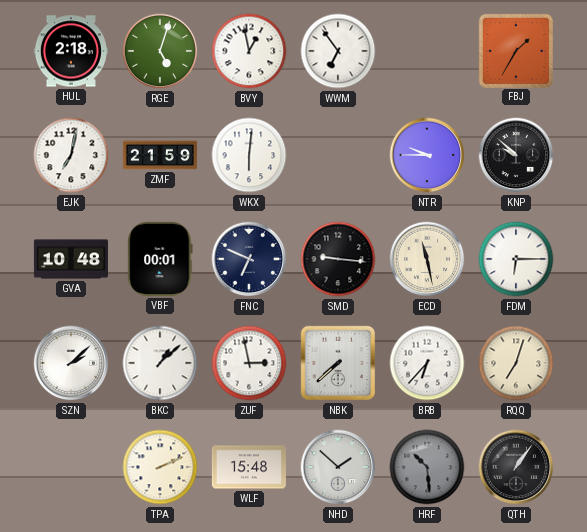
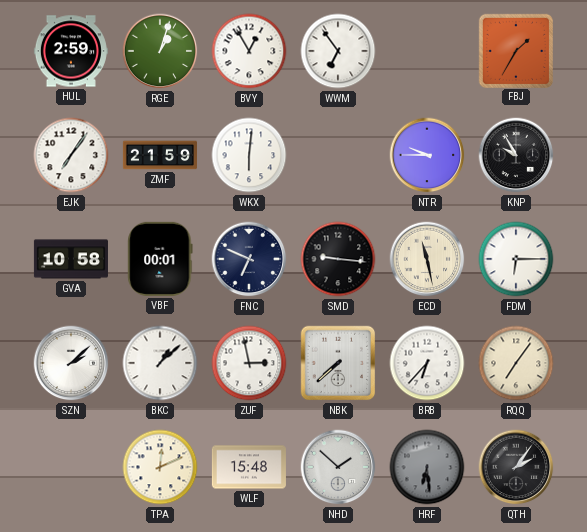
HUL: 2:18 -> 2:59
RGE: 5:03 -> 1:03
BVY: 12:58 -> 12:55
EJK: 7:02 -> 7:06
KNP: 9:52 -> 9:55
GVA: 10:48 -> 10:58
RQQ: 7:03 -> 7:06
TPA: 2:11 -> 12:11
HRF: 10:29 -> 6:29
QTH: 1:06 -> 2:06
